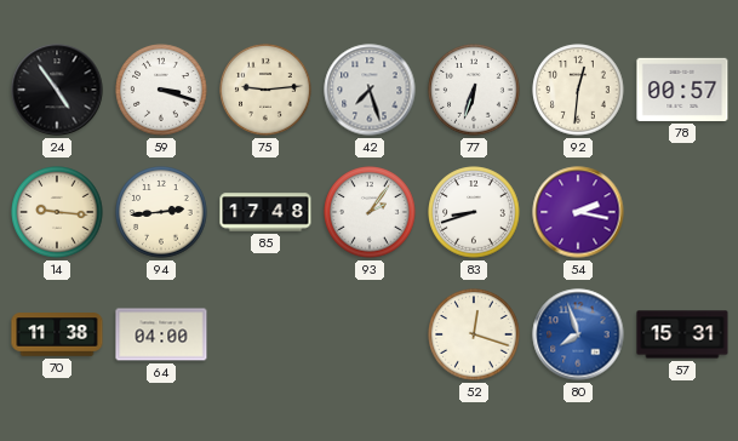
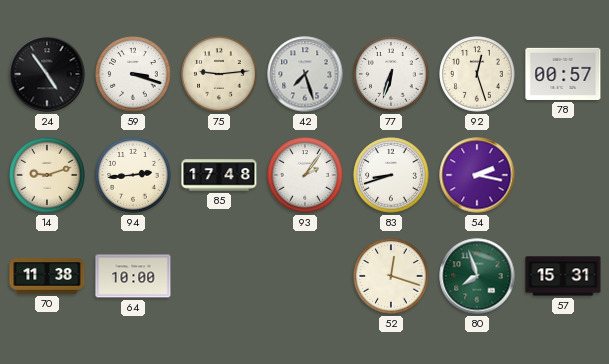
92: 12:31 -> 12:27
14: 9:16 -> 9:12
64: 04:00 -> 10:00
80 dial: blue -> green
